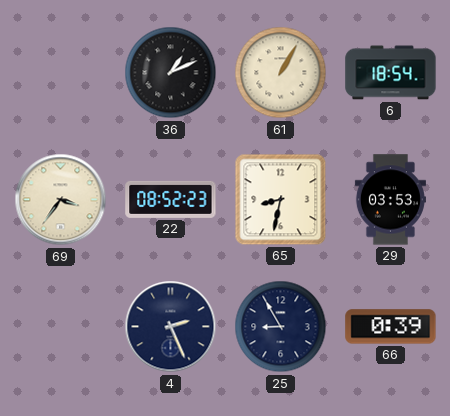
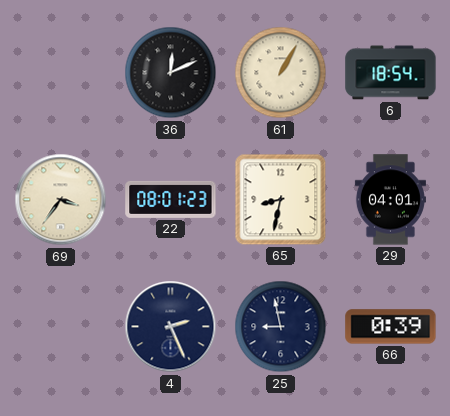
36: 1:11 -> 12:11
22: 08:52 -> 08:01
29: 03:53 -> 04:01
25: 8:55 -> 8:58
